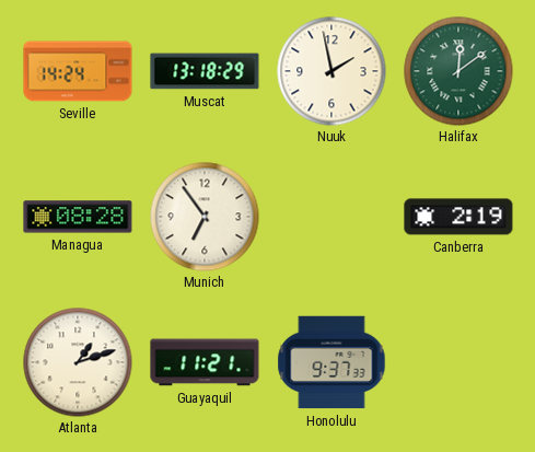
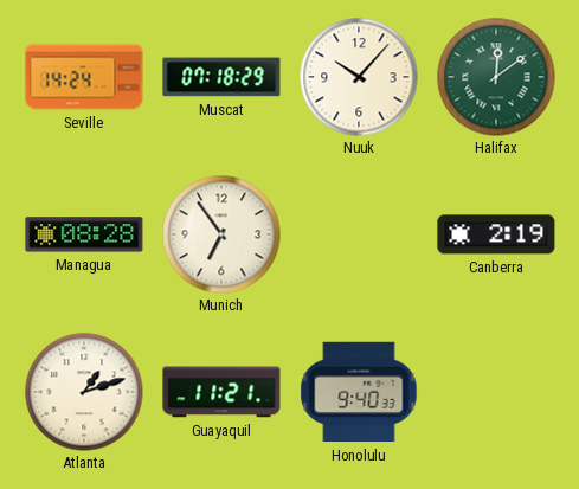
Muscat: 13:18 -> 07:18
Nuuk: 1:58 -> 10:07
Honolulu: 9:37 -> 9:40
